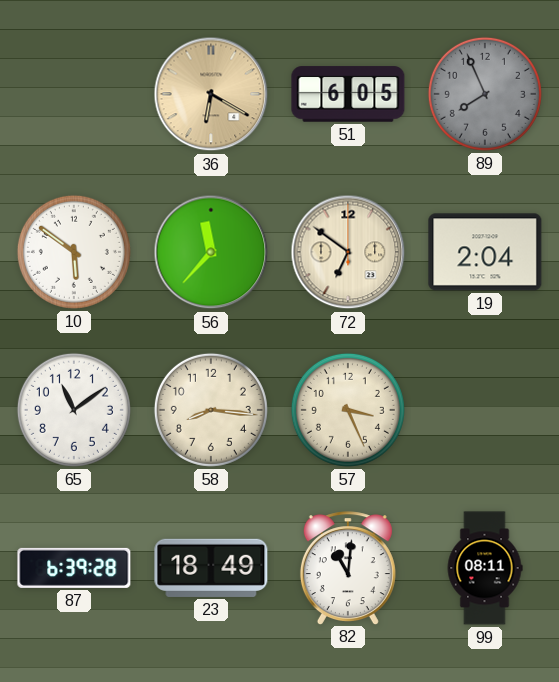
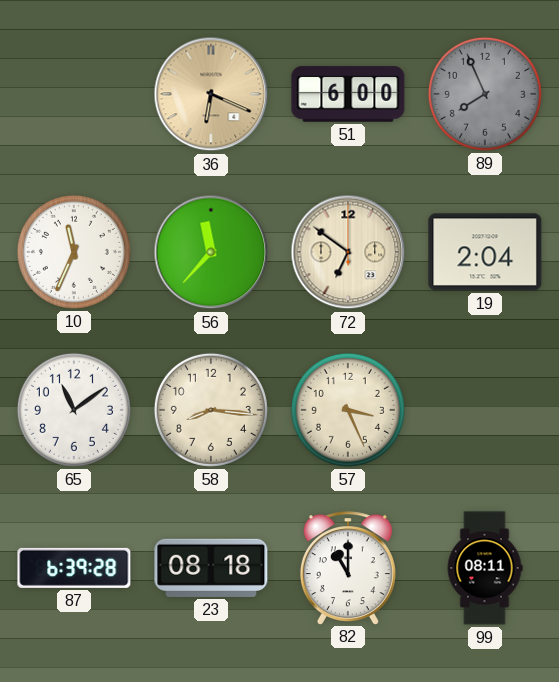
36: 6:20 -> 6:19
51: 6:05 -> 6:00
10: 5:51 -> 11:34
23: 18:49 -> 08:18
82: 11:01 -> 11:00
